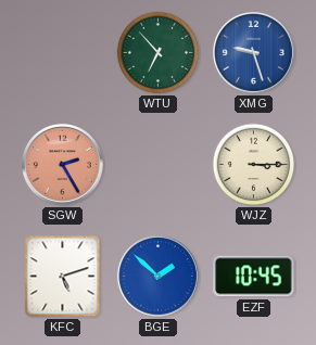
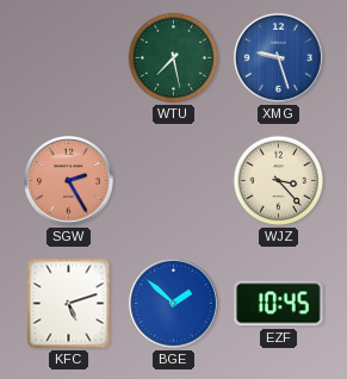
WTU: 6:53 -> 7:28
WJZ: 3:15 -> 3:23
